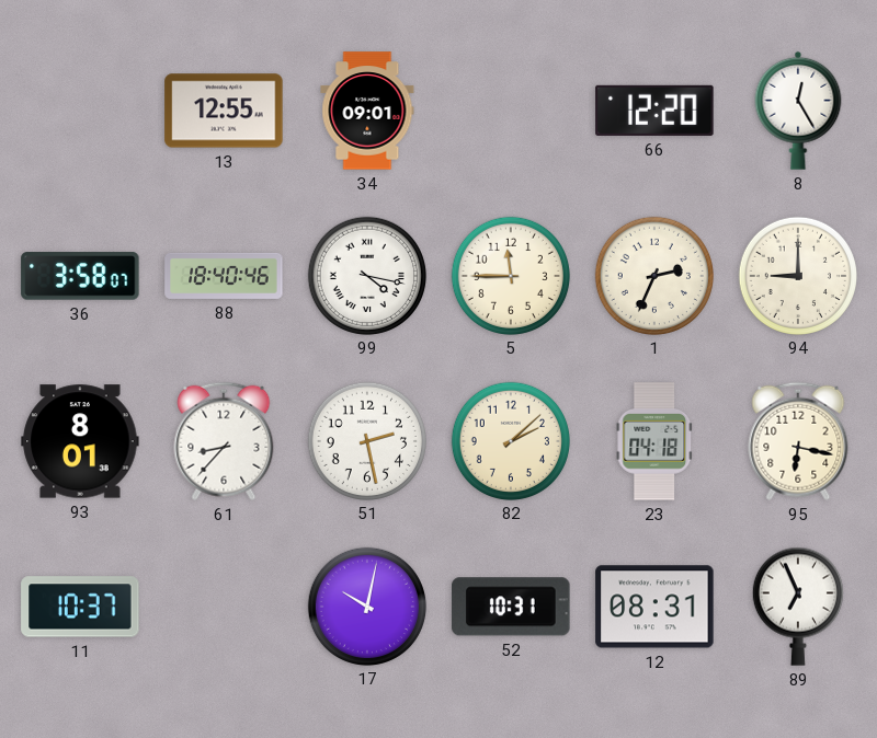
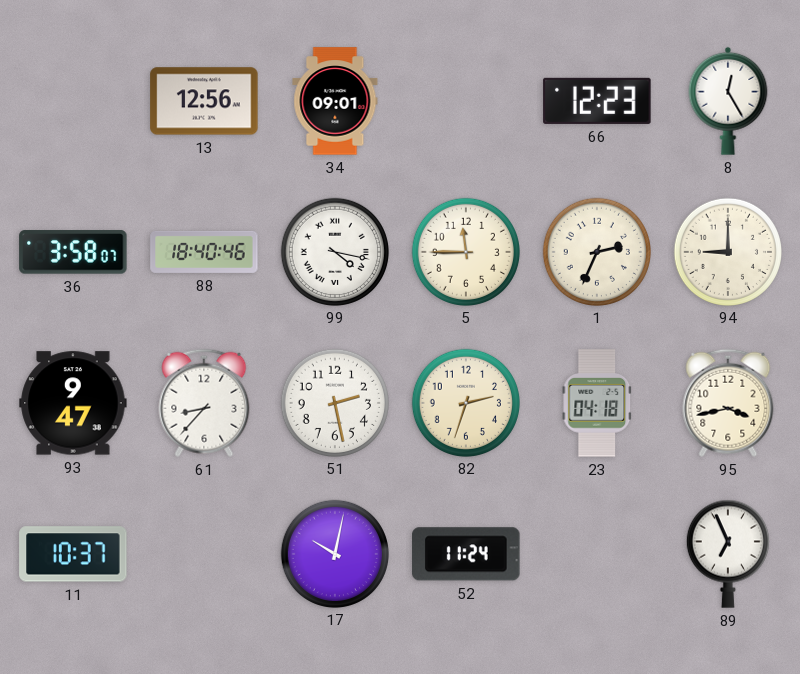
13: 12:55 -> 12:56
66: 12:20 -> 12:23
93: 8:01 -> 9:47
82: 2:08 -> 2:33
95: 6:17 -> 3:43
52: 10:31 -> 11:24
12: 08:31 -> none
